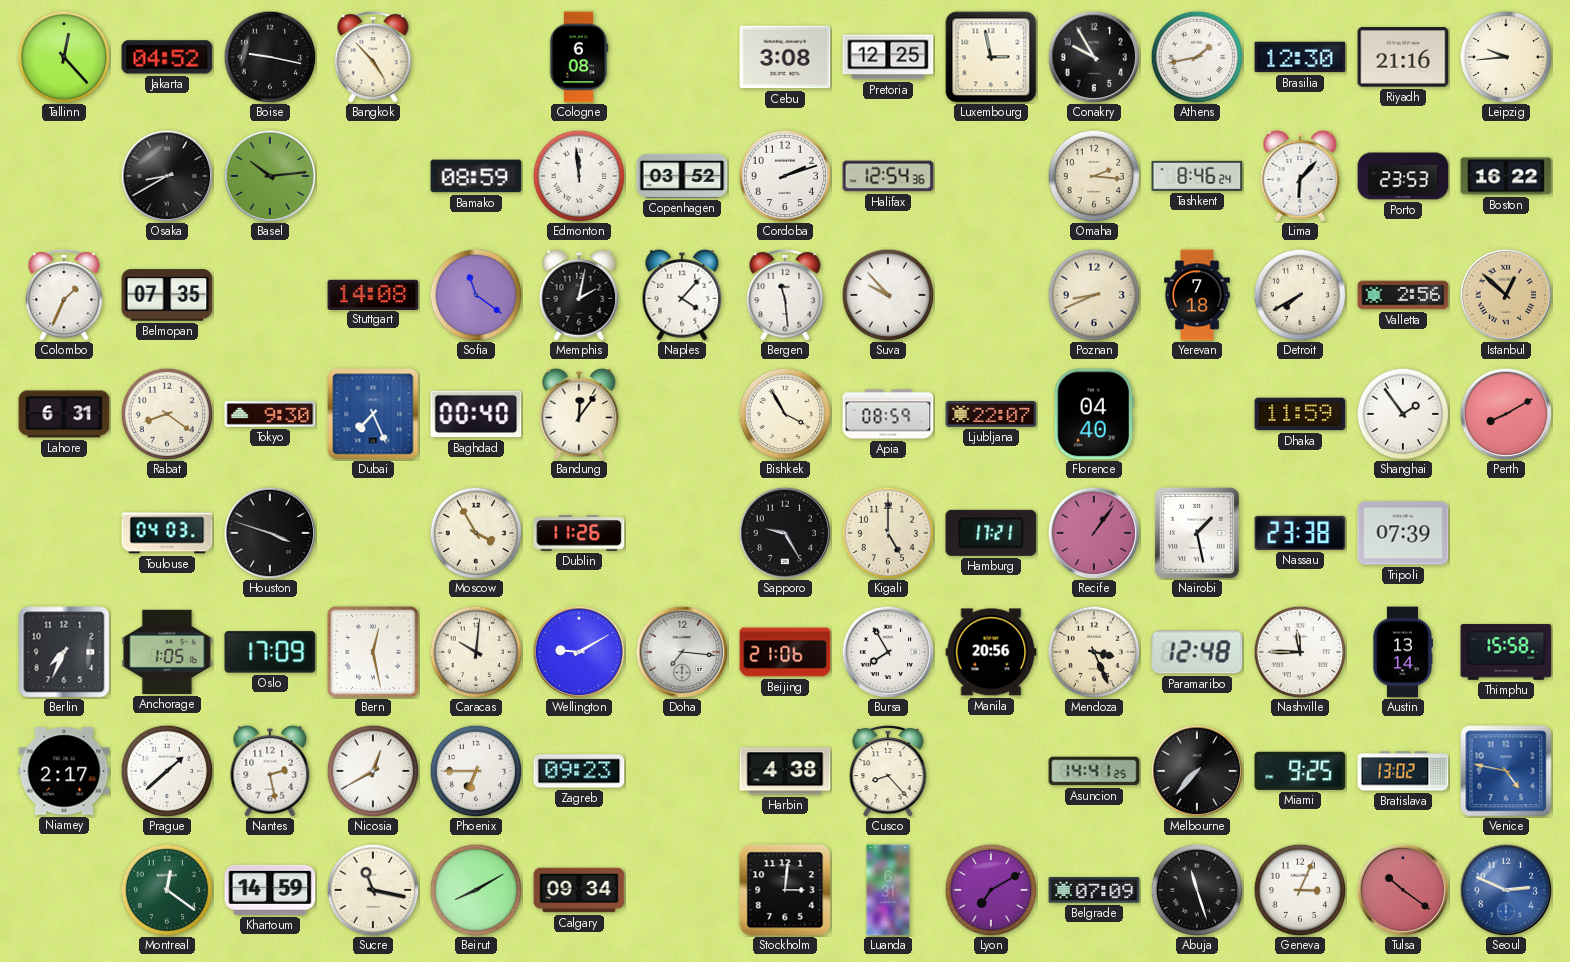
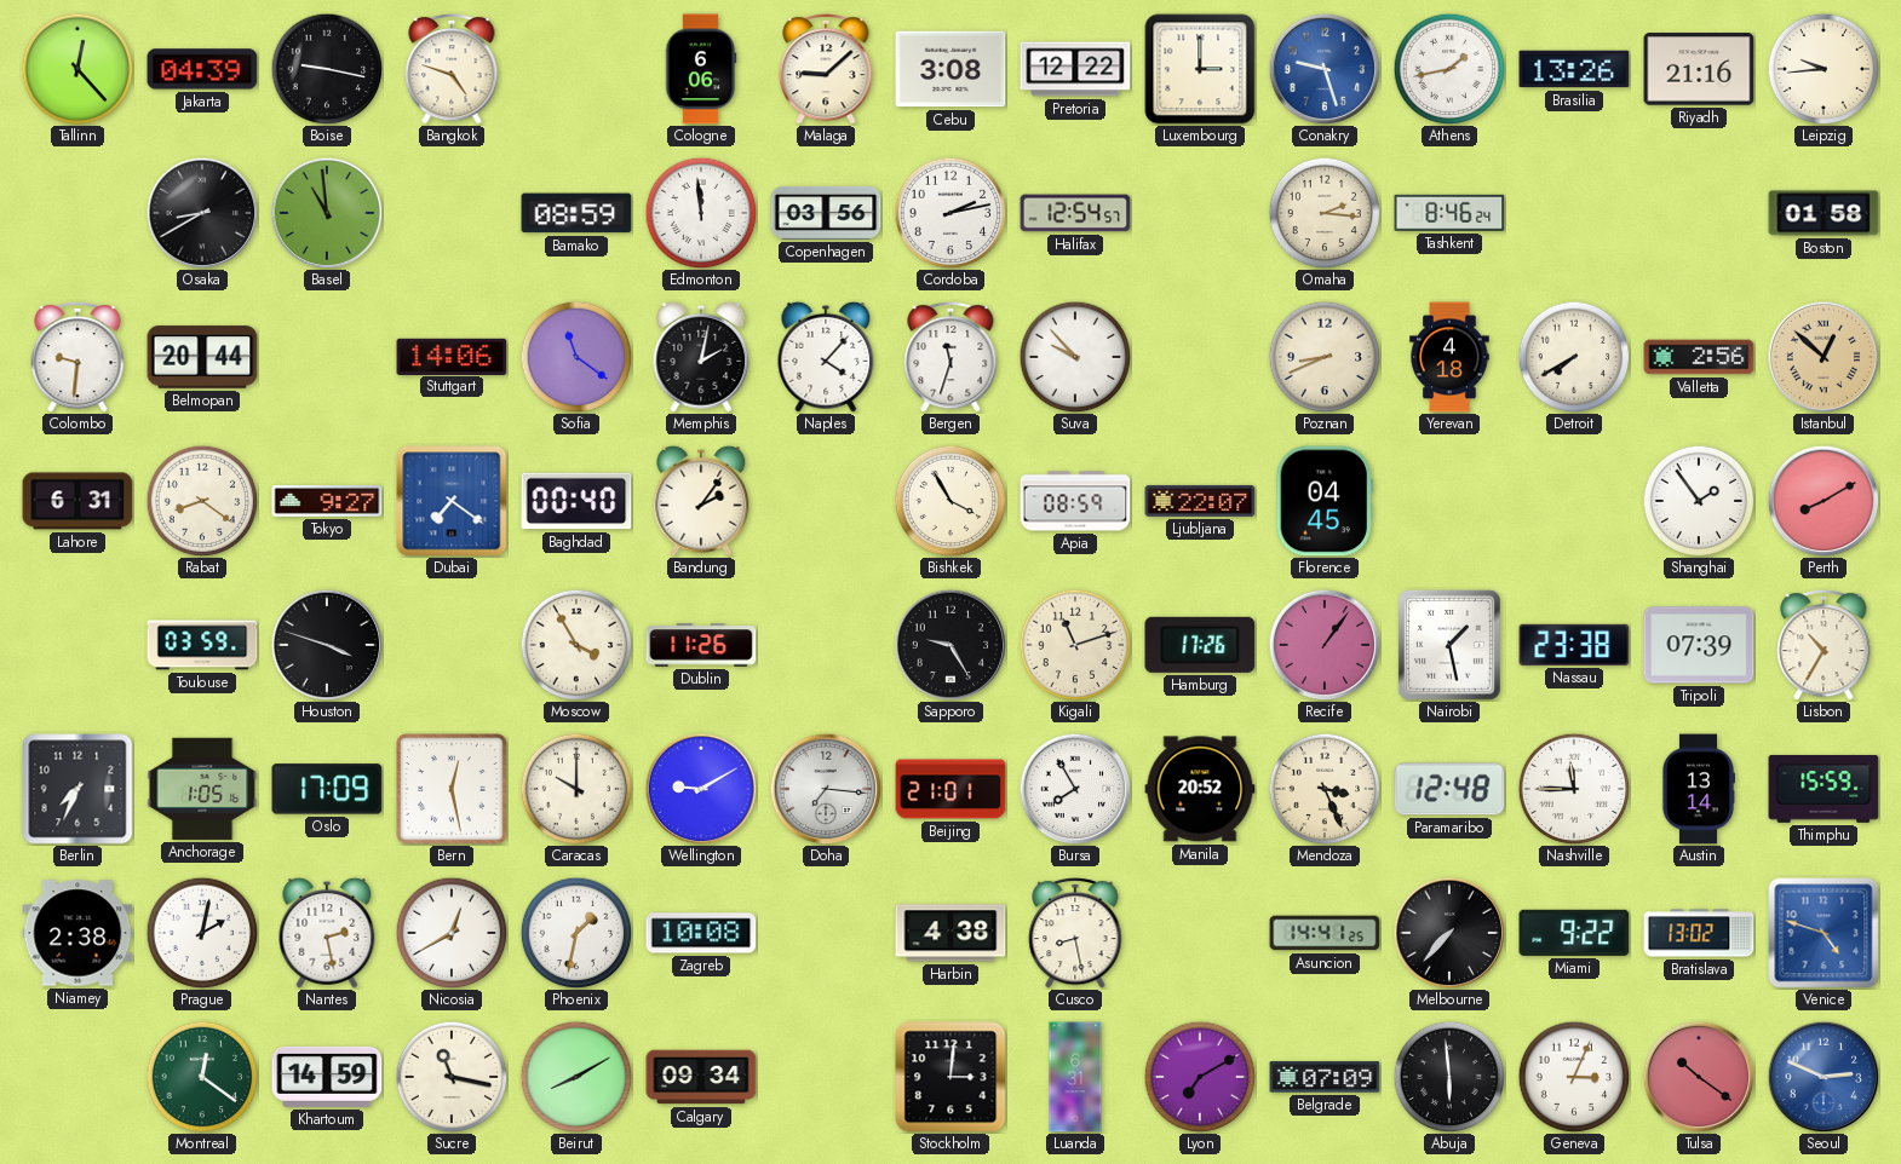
Jakarta: 04:52 -> 04:39
Bangkok: 4:53 -> 4:48
Cologne: 6:08 -> 6:06
Malaga: none -> 9:08
Pretoria: 12:25 -> 12:22
Luxembourg: 2:58 -> 3:00
Conakry: 9:55 -> 9:27
Conakry dial: black -> blue
Brasilia: 12:30 -> 13:26
Basel: 10:14 -> 10:59
Copenhagen: 03:52 -> 03:56
Cordoba: 2:12 -> 2:13
Halifax: 12:54:36 -> 12:54:57
Lima: 6:07 -> none
Porto: 23:53 -> none
Boston: 16:22 -> 01:58
Colombo: 1:34 -> 9:31
Belmopan: 07:35 -> 20:44
Stuttgart: 14:08 -> 14:06
Bergen: 11:29 -> 11:33
Yerevan: 7:18 -> 4:18
Tokyo: 9:30 -> 9:27
Dubai: 7:26 -> 7:21
Bandung: 12:06 -> 2:06
Florence: 04:40 -> 04:45
Dhaka: 11:59 -> none
Toulouse: 04:03 -> 03:59
Kigali: 5:00 -> 11:12
Hamburg: 17:21 -> 17:26
Lisbon: none -> 10:35
Caracas: 10:01 -> 10:00
Beijing: 21:06 -> 21:01
Manila: 20:56 -> 20:52
Thimphu: 15:58 -> 15:59
Niamey: 2:17 -> 2:38
Prague: 1:38 -> 2:02
Phoenix: 6:45 -> 1:32
Zagreb: 09:23 -> 10:08
Cusco: 8:23 -> 8:28
Miami: 9:25 -> 9:22
Venice: 4:47 -> 4:48
Abuja: 11:27 -> 5:59
